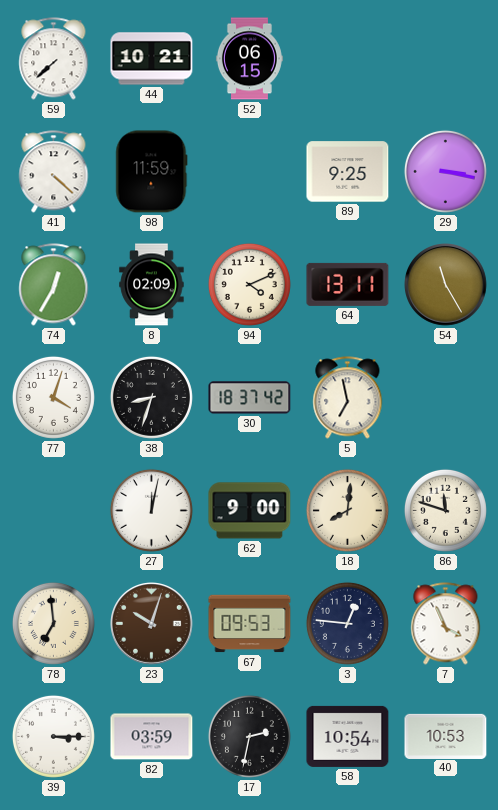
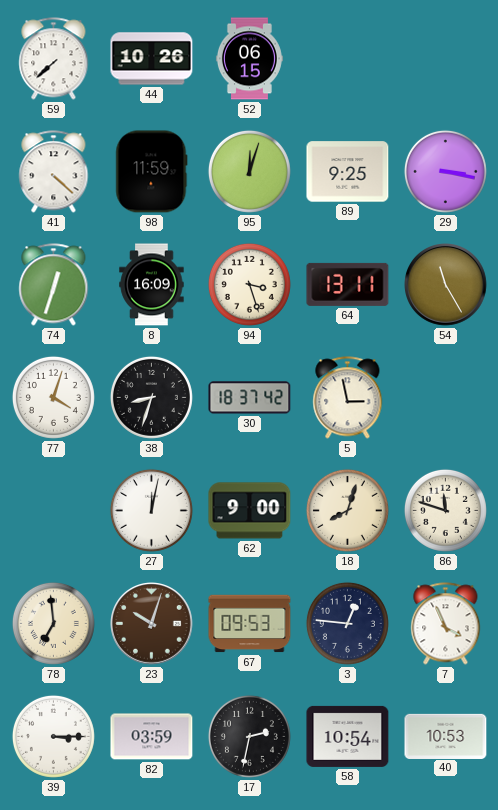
44: 10:21 -> 10:26
95: none -> 12:03
74: 12:35 -> 12:33
8: 02:09 -> 16:09
94: 4:11 -> 3:27
5: 6:58 -> 2:58
18: 8:01 -> 8:03
